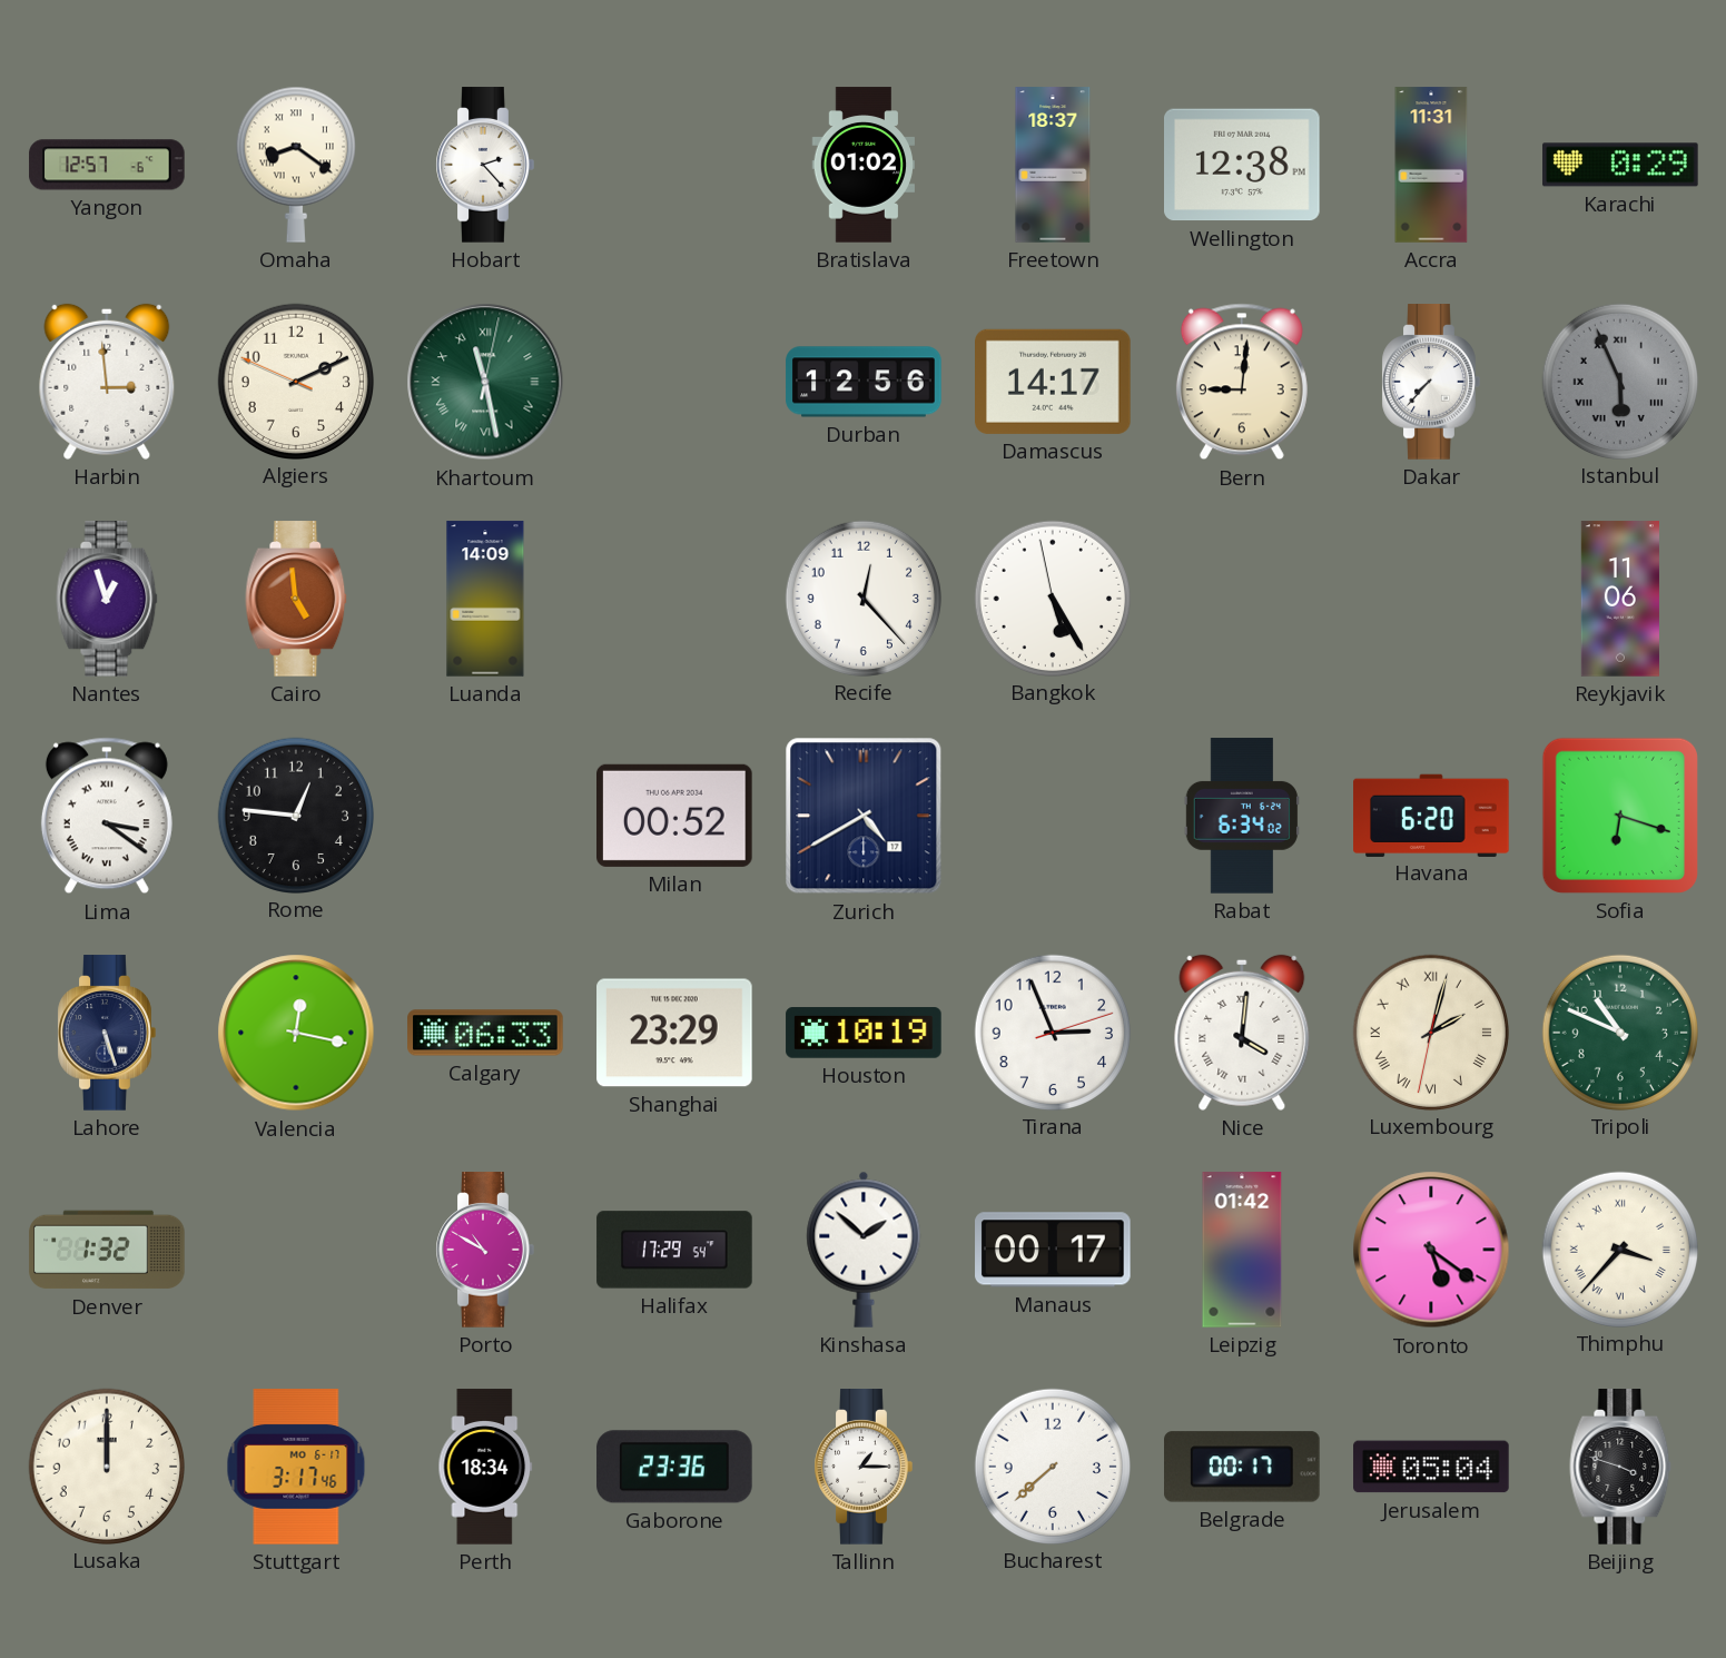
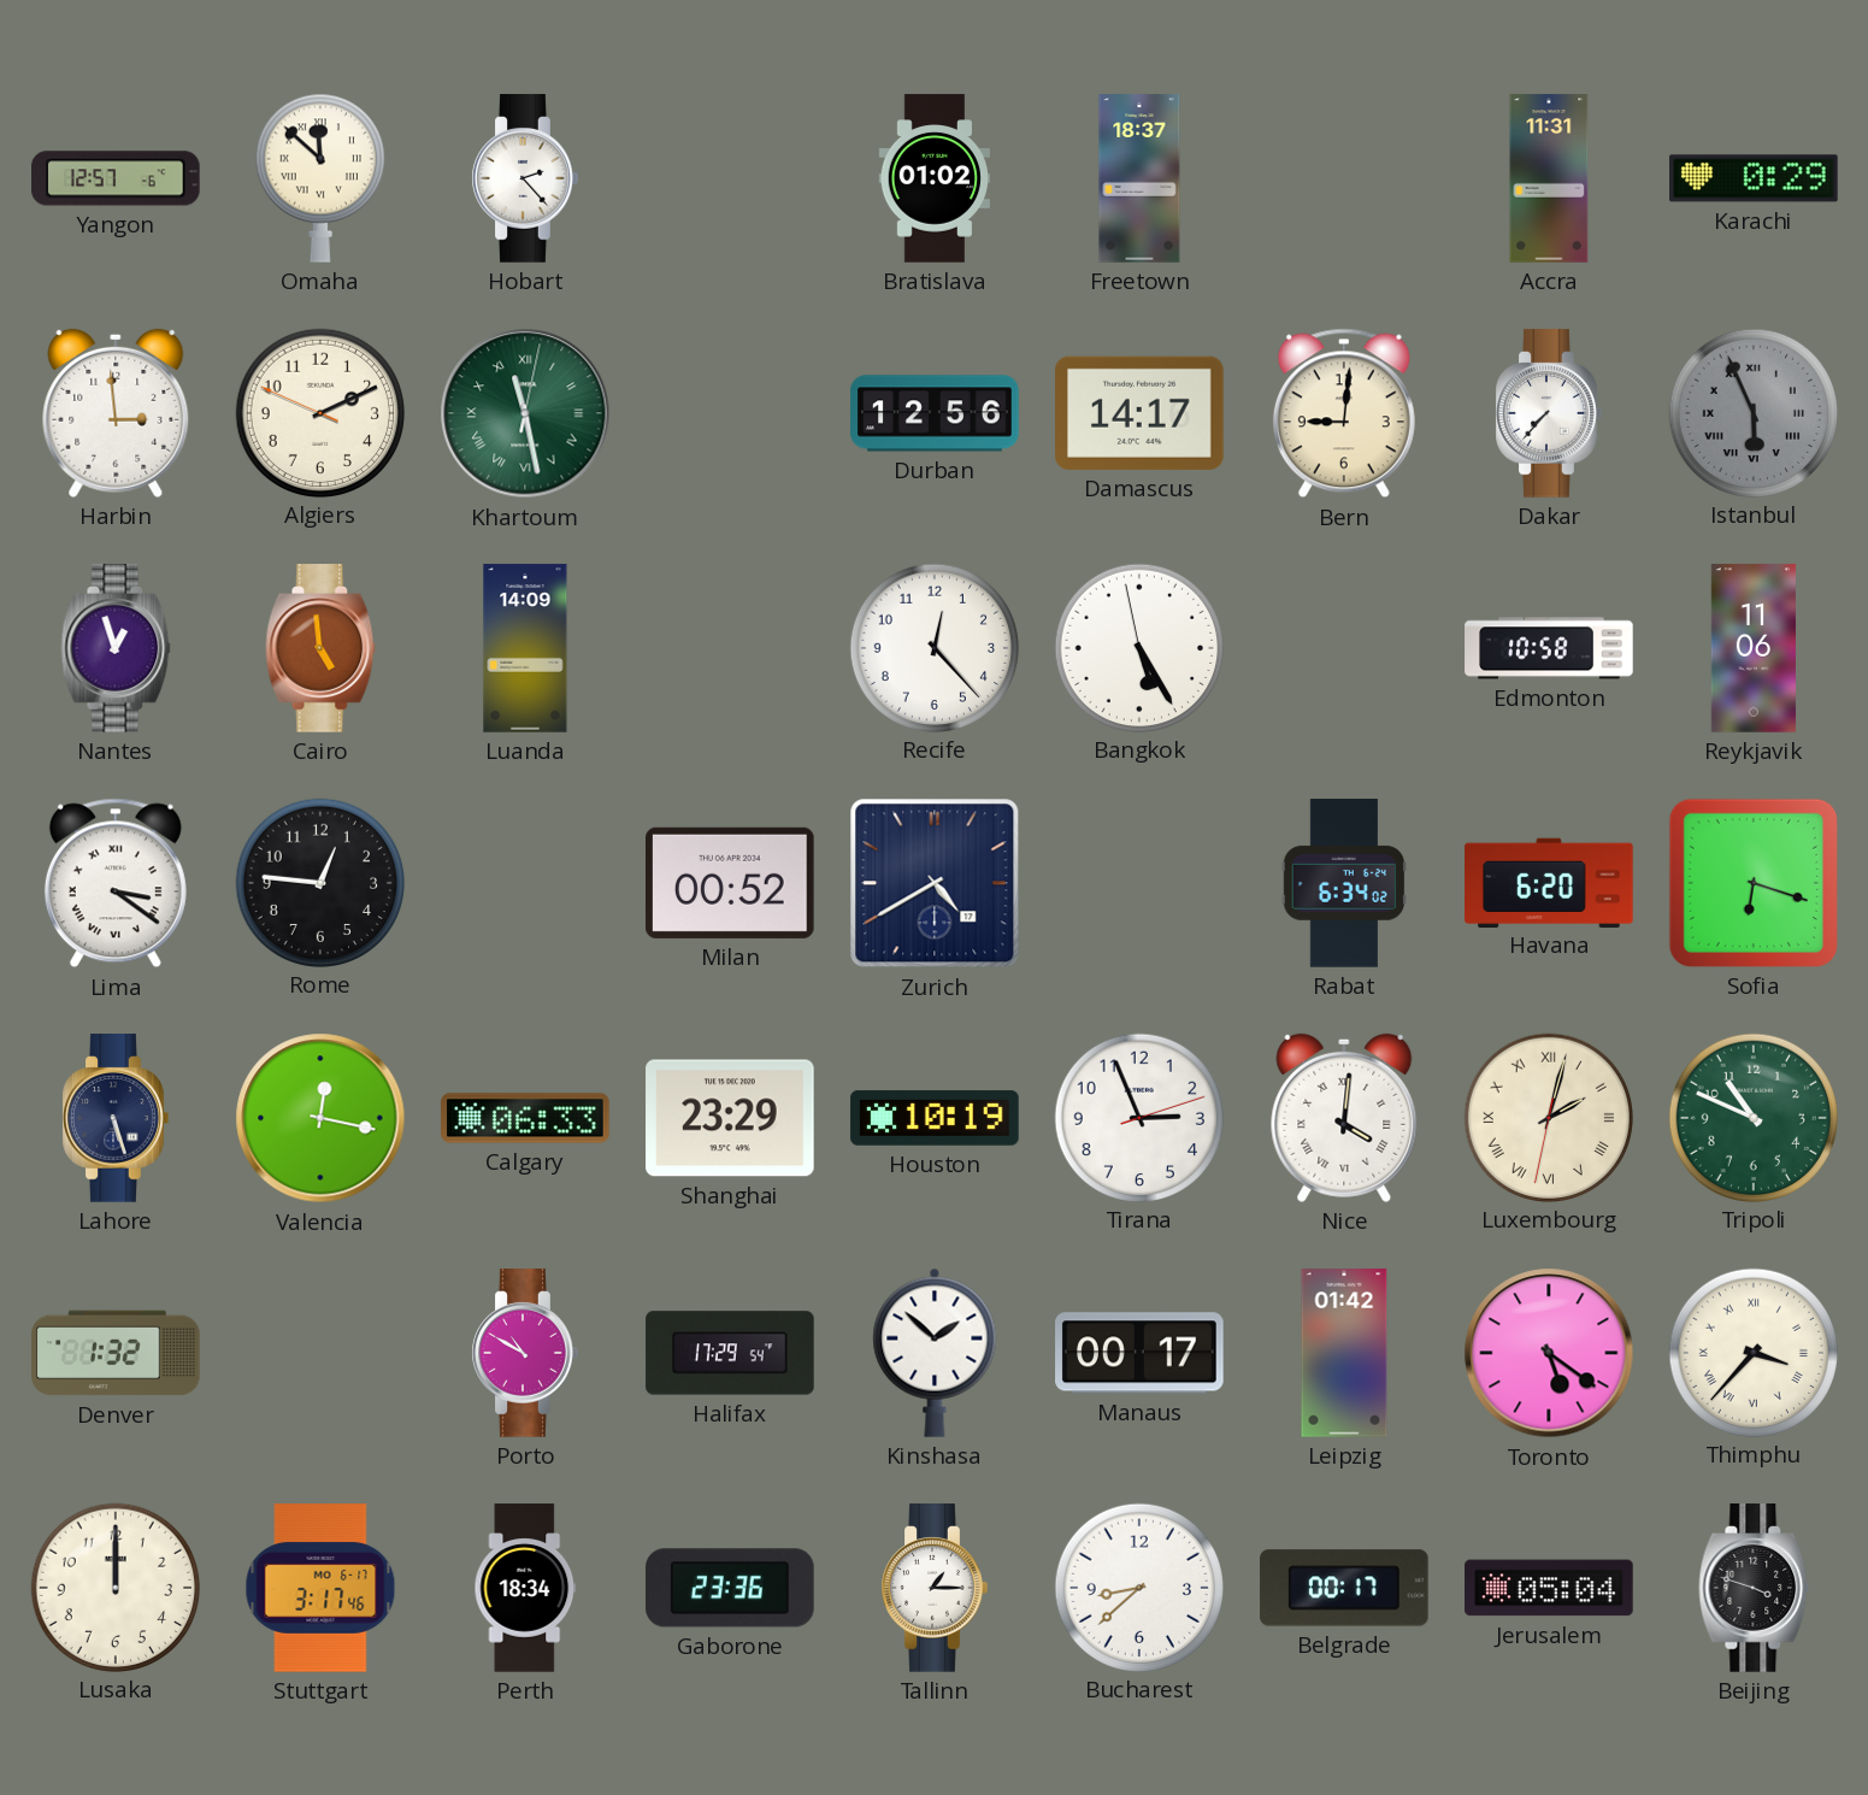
Omaha: 8:21 -> 11:52
Wellington: 12:38 -> none
Edmonton: none -> 10:58
Bucharest: 7:38 -> 8:38
